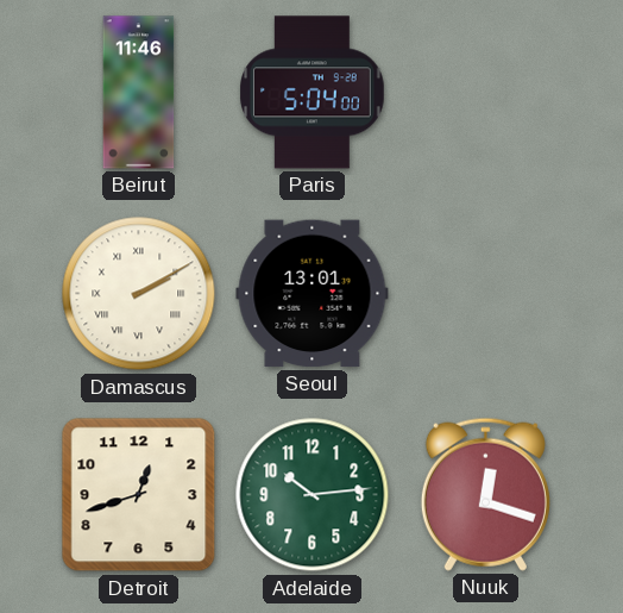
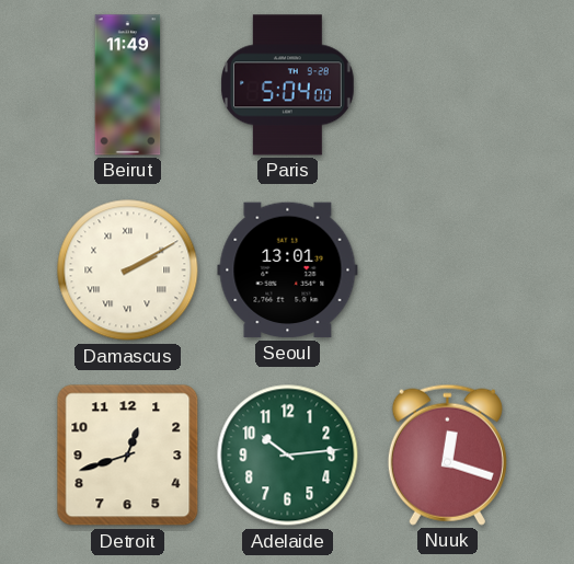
Beirut: 11:46 -> 11:49
